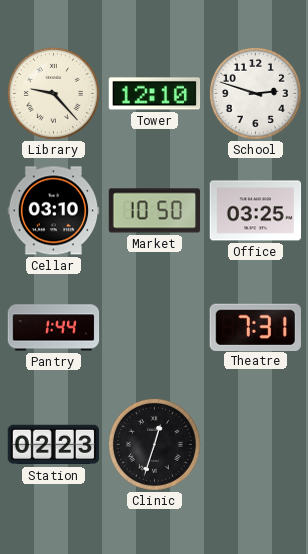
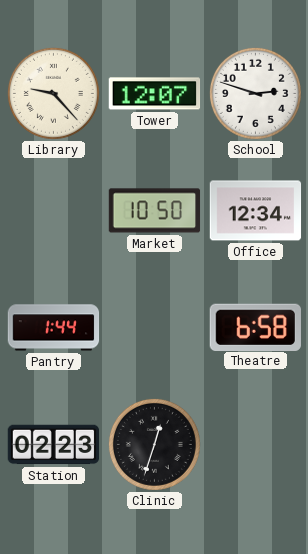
Tower: 12:10 -> 12:07
Cellar: 03:10 -> none
Office: 03:25 -> 12:34
Theatre: 7:31 -> 6:58
